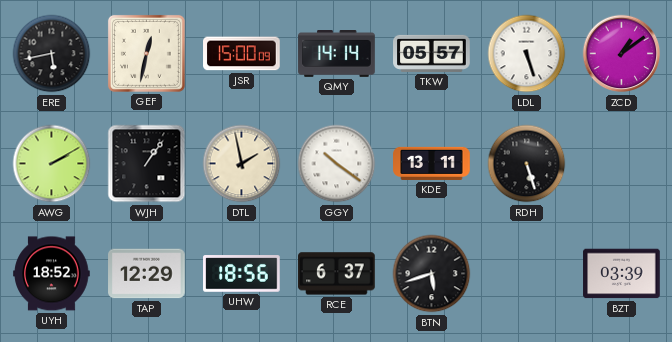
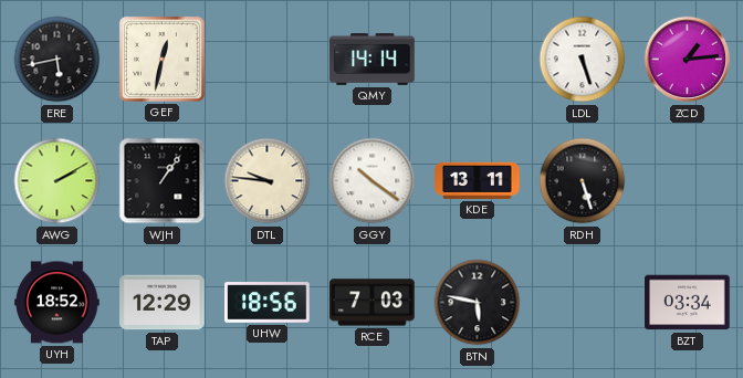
JSR: 15:00 -> none
TKW: 05:57 -> none
ZCD: 1:09 -> 1:14
DTL: 1:58 -> 9:46
RCE: 6:37 -> 7:03
BTN: 5:42 -> 5:47
BZT: 03:39 -> 03:34
